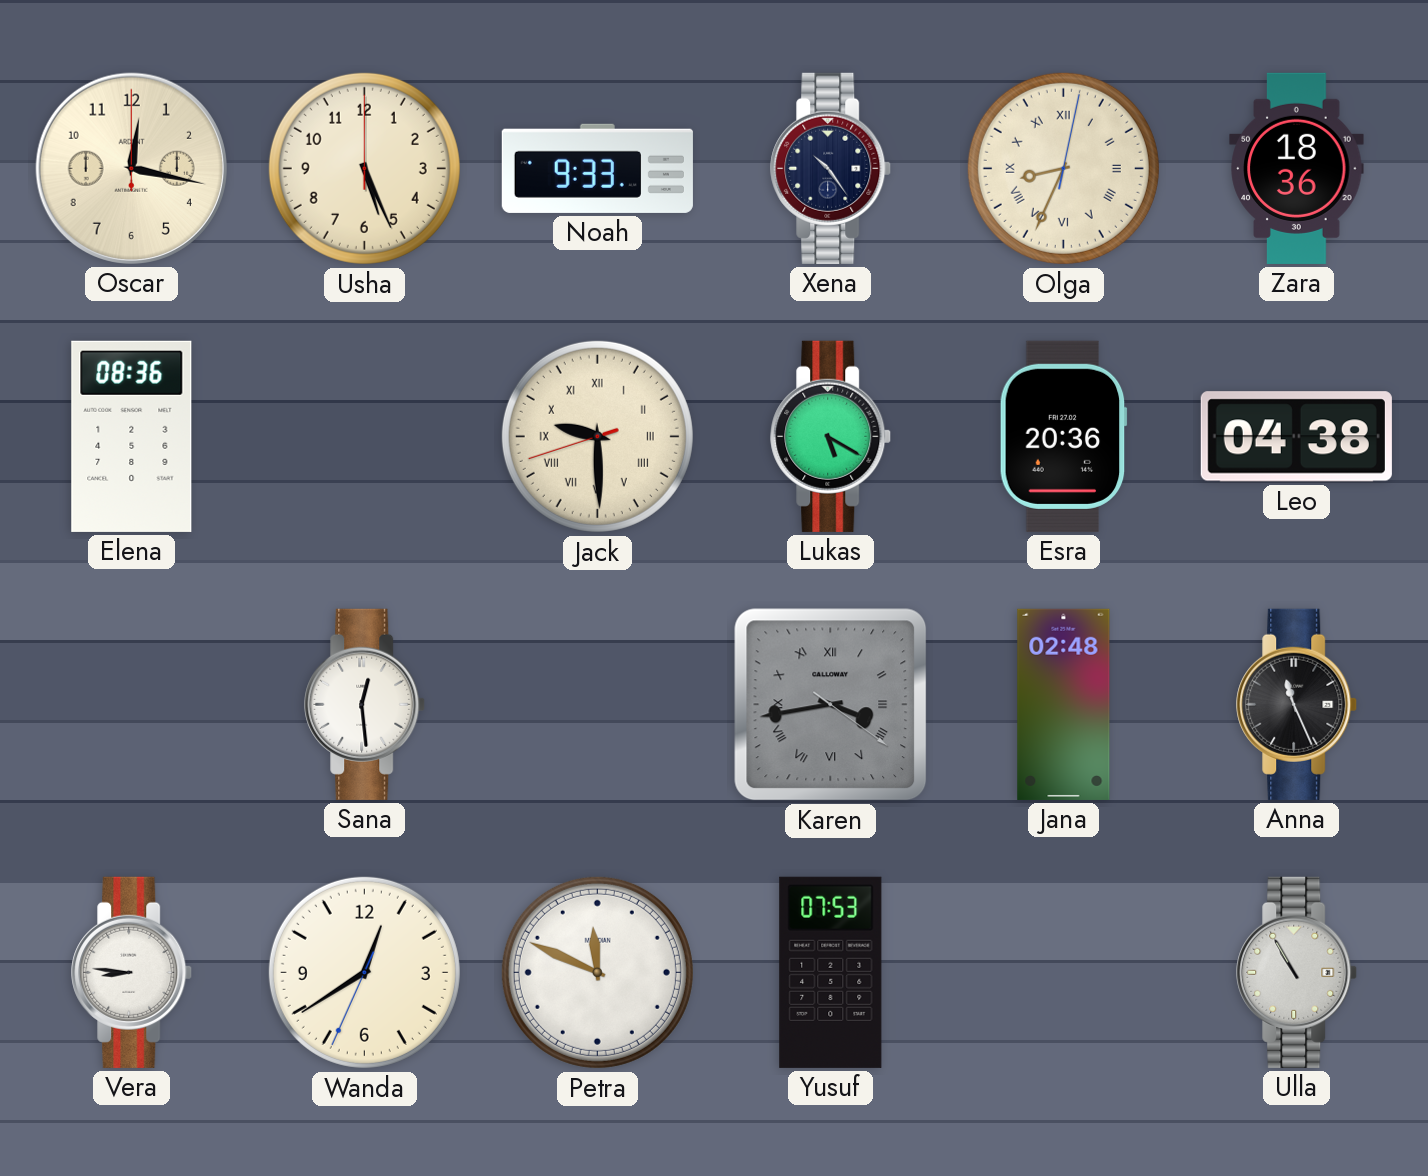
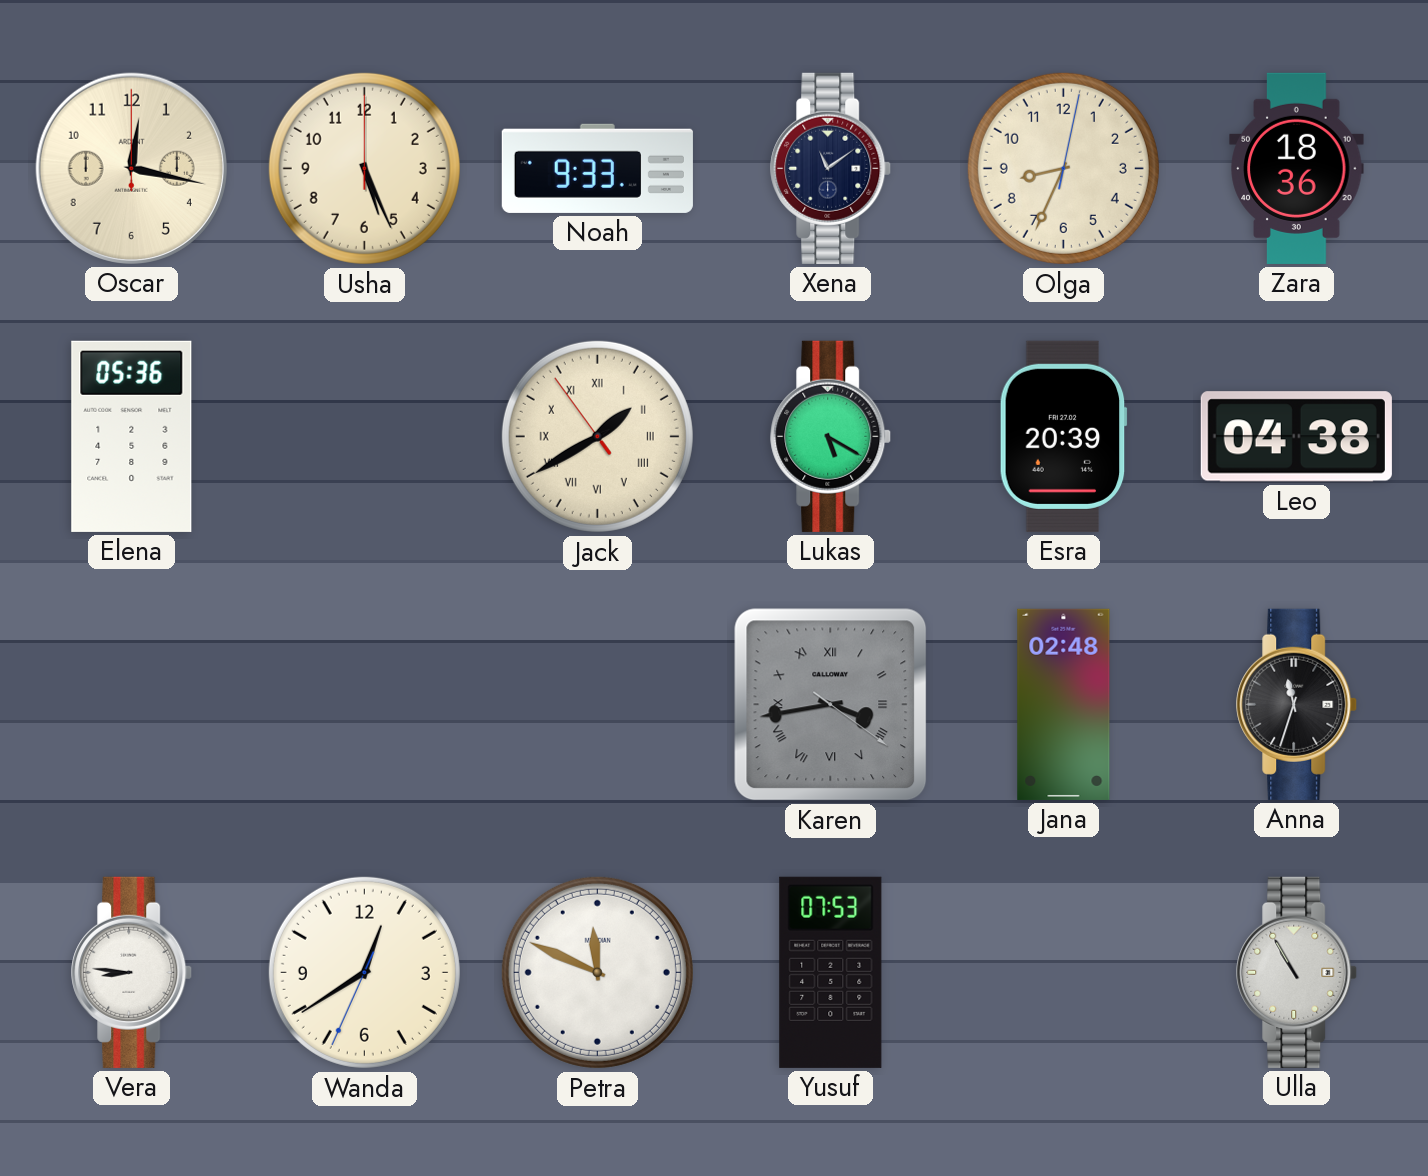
Xena: 10:24 -> 11:09
Olga numerals: Roman -> Arabic
Elena: 08:36 -> 05:36
Jack: 9:29 -> 1:39
Esra: 20:36 -> 20:39
Sana: 12:29 -> none
Anna: 11:26 -> 11:33
